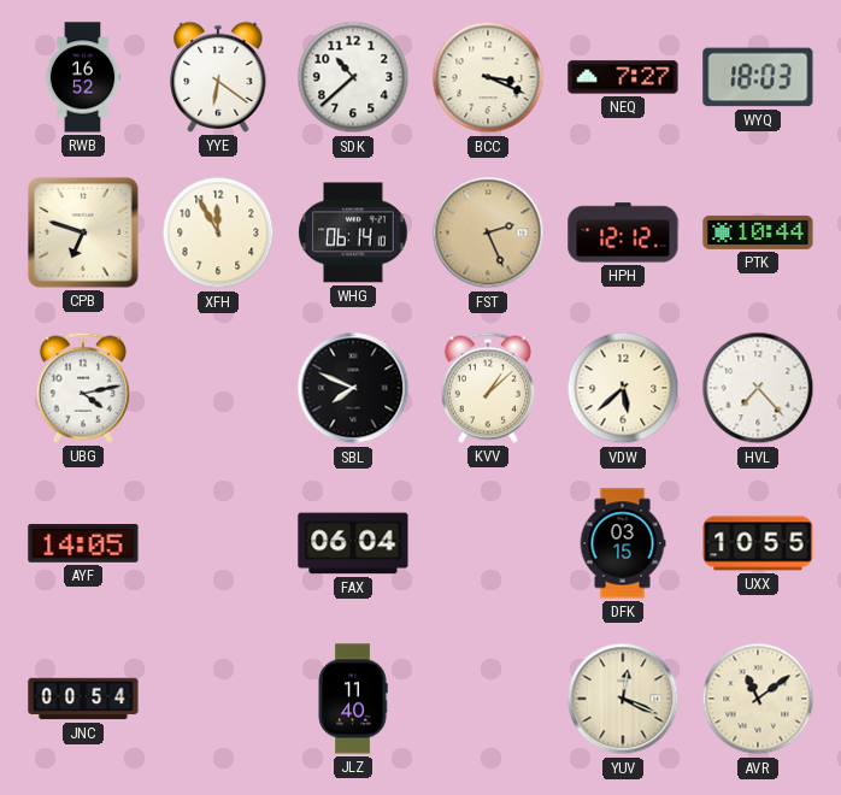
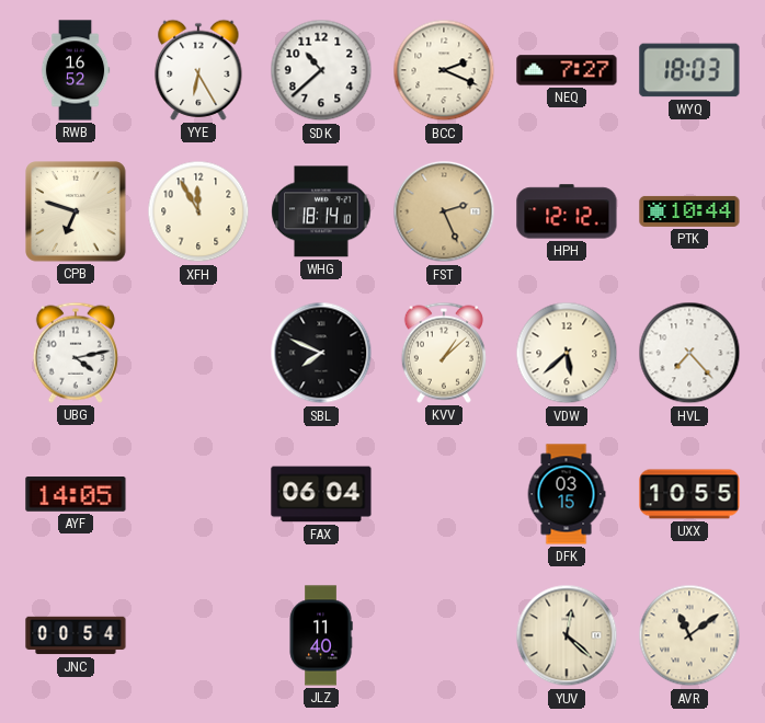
YYE: 6:21 -> 6:25
BCC: 3:19 -> 2:19
WHG: 06:14 -> 18:14
YUV: 12:19 -> 12:22
